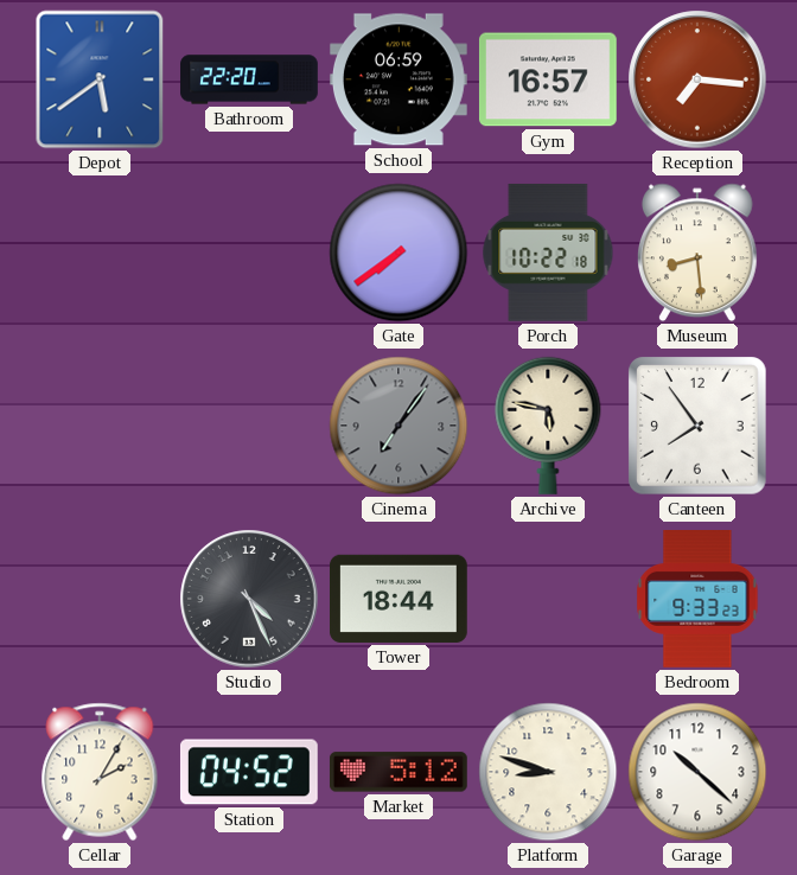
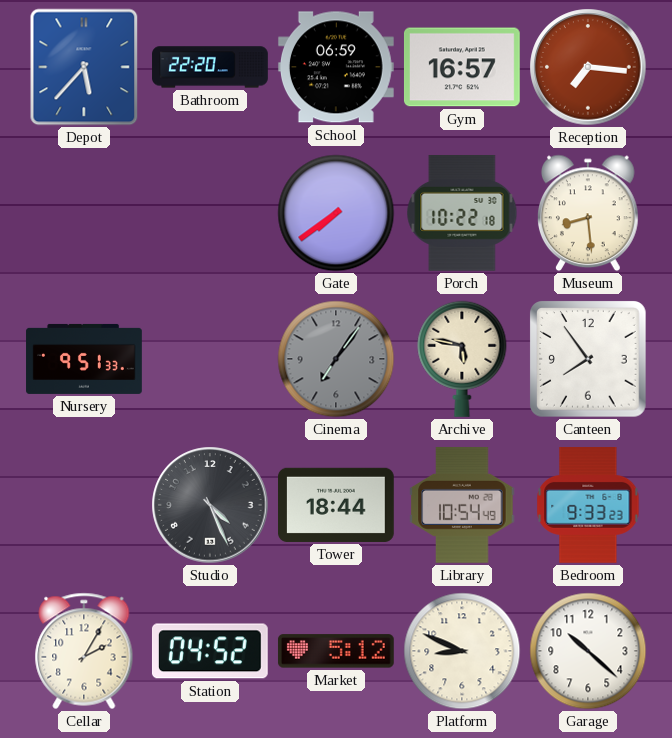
Depot: 5:39 -> 5:37
Nursery: none -> 9:51
Library: none -> 10:54
Platform: 8:48 -> 8:49
